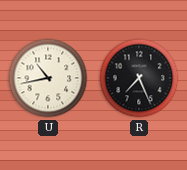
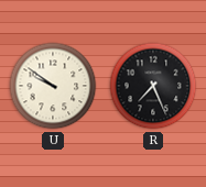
U: 10:43 -> 9:51
